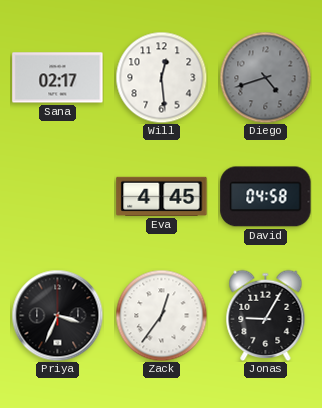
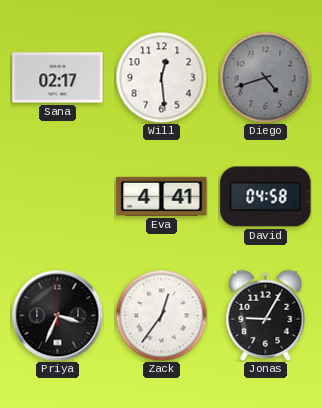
Eva: 4:45 -> 4:41
